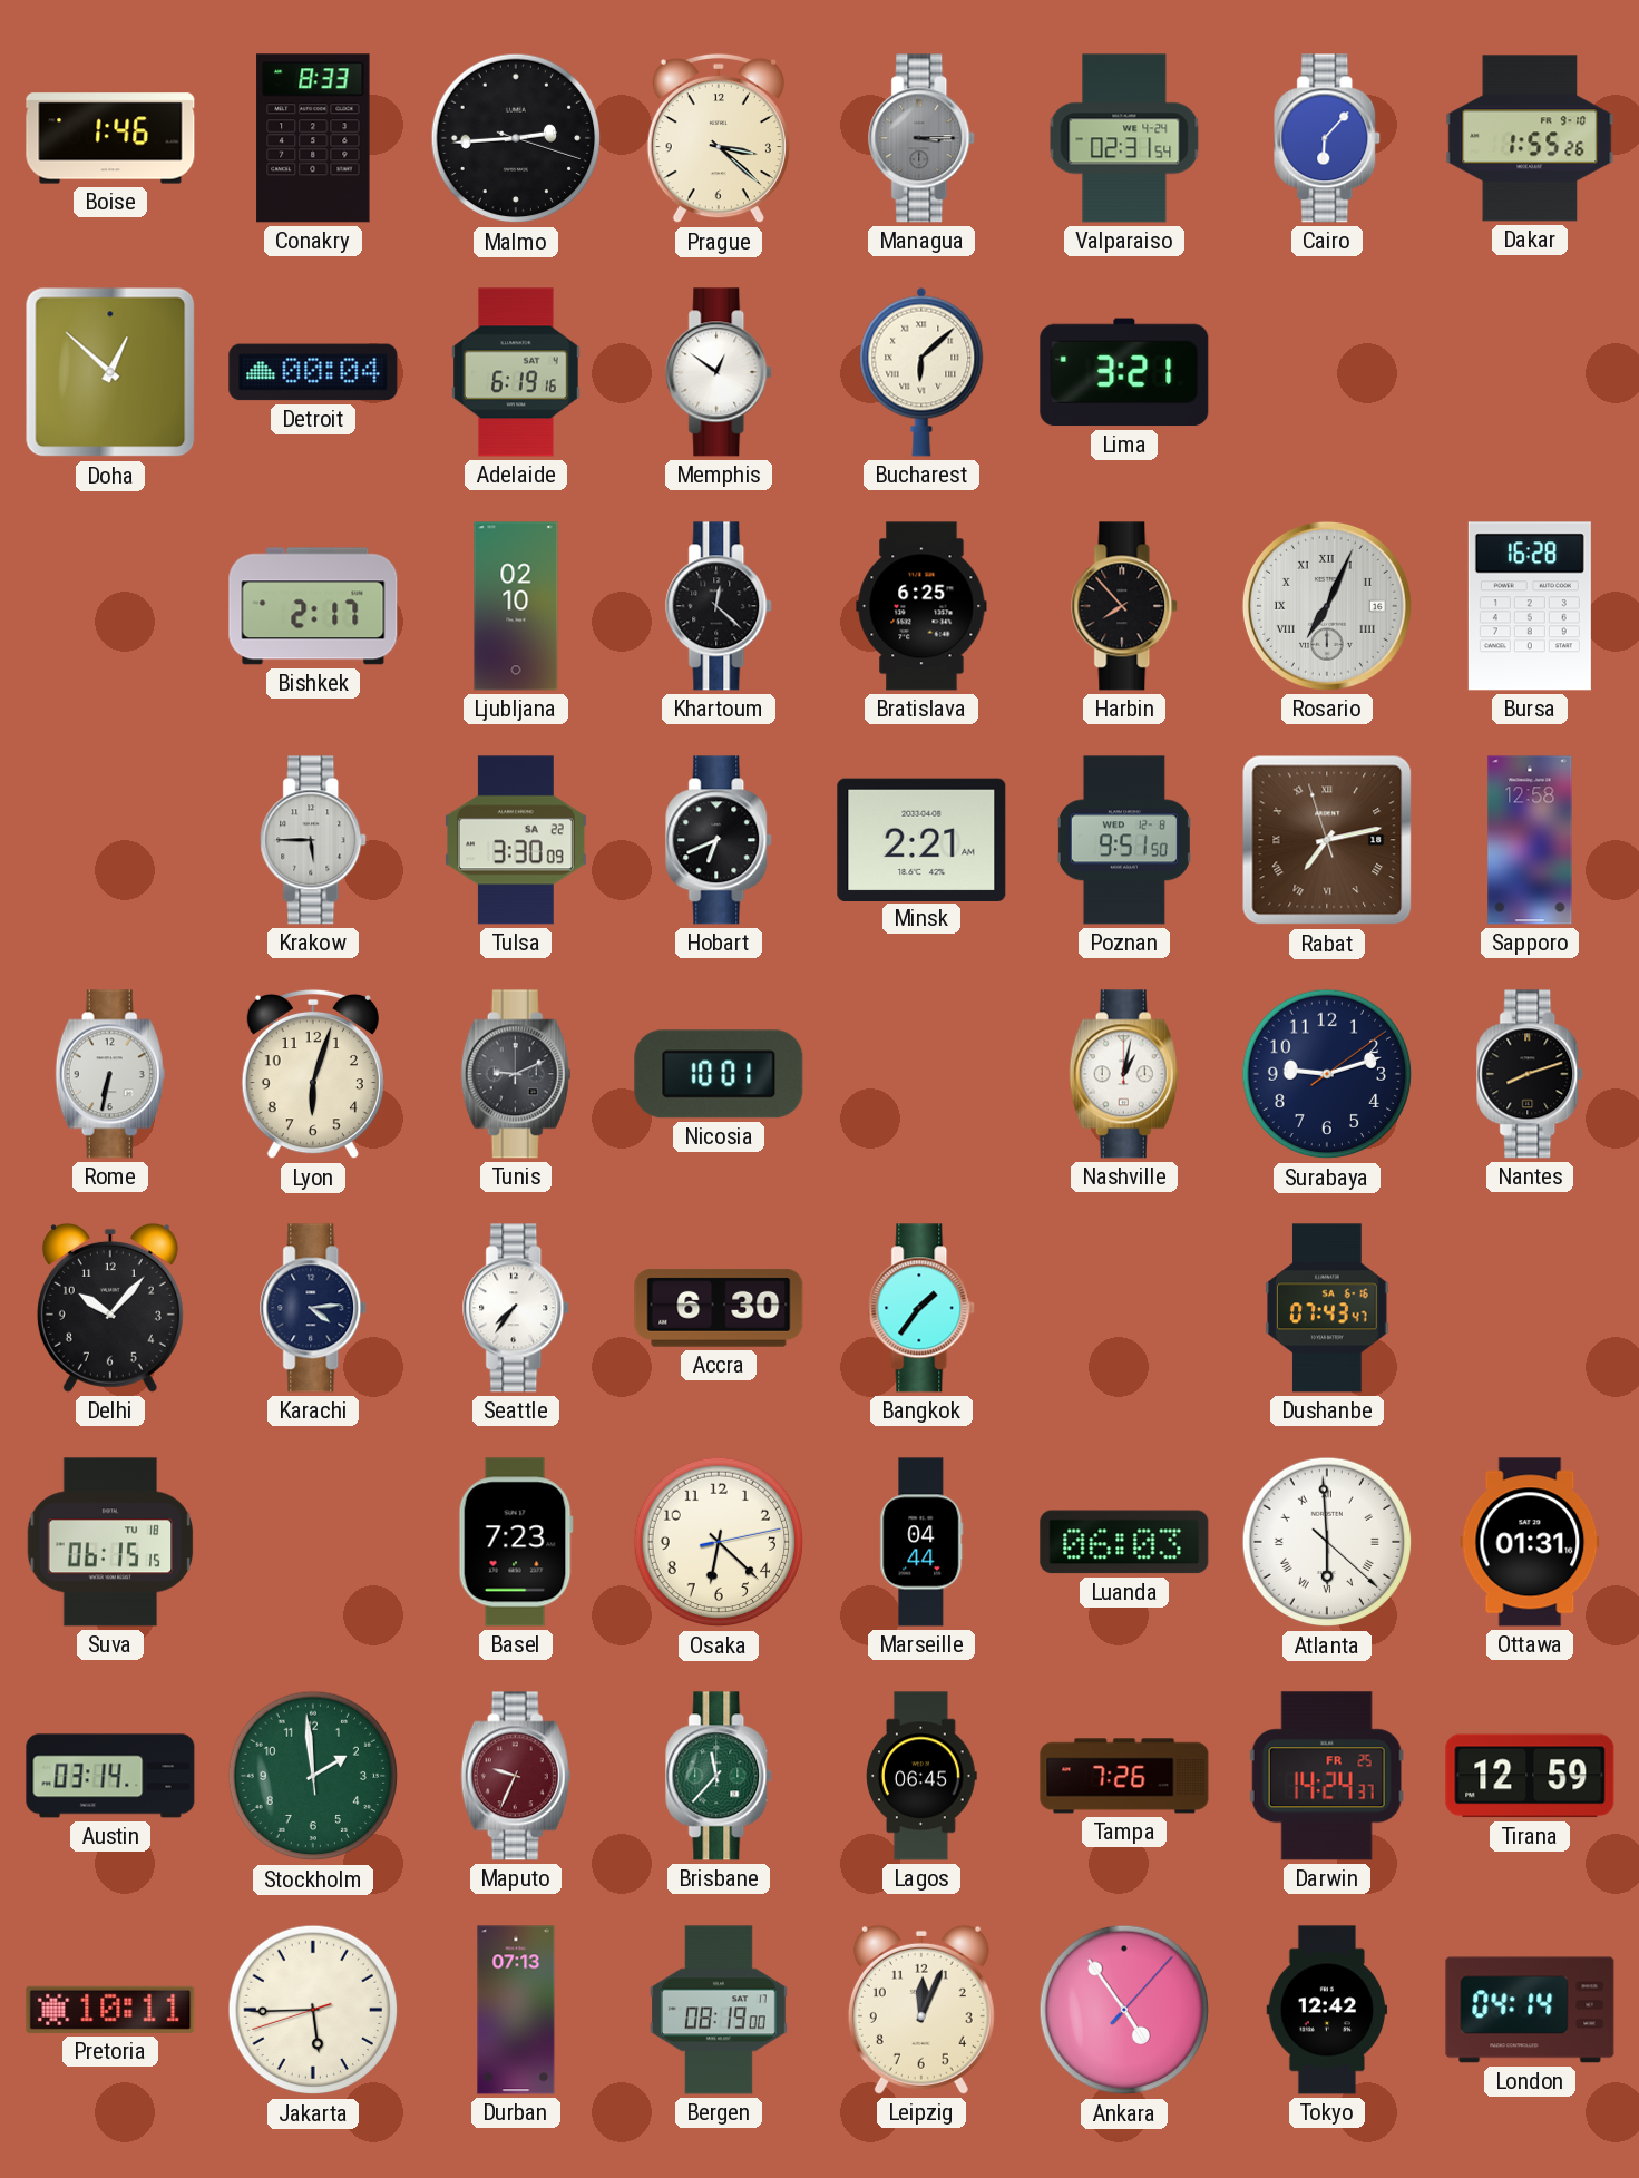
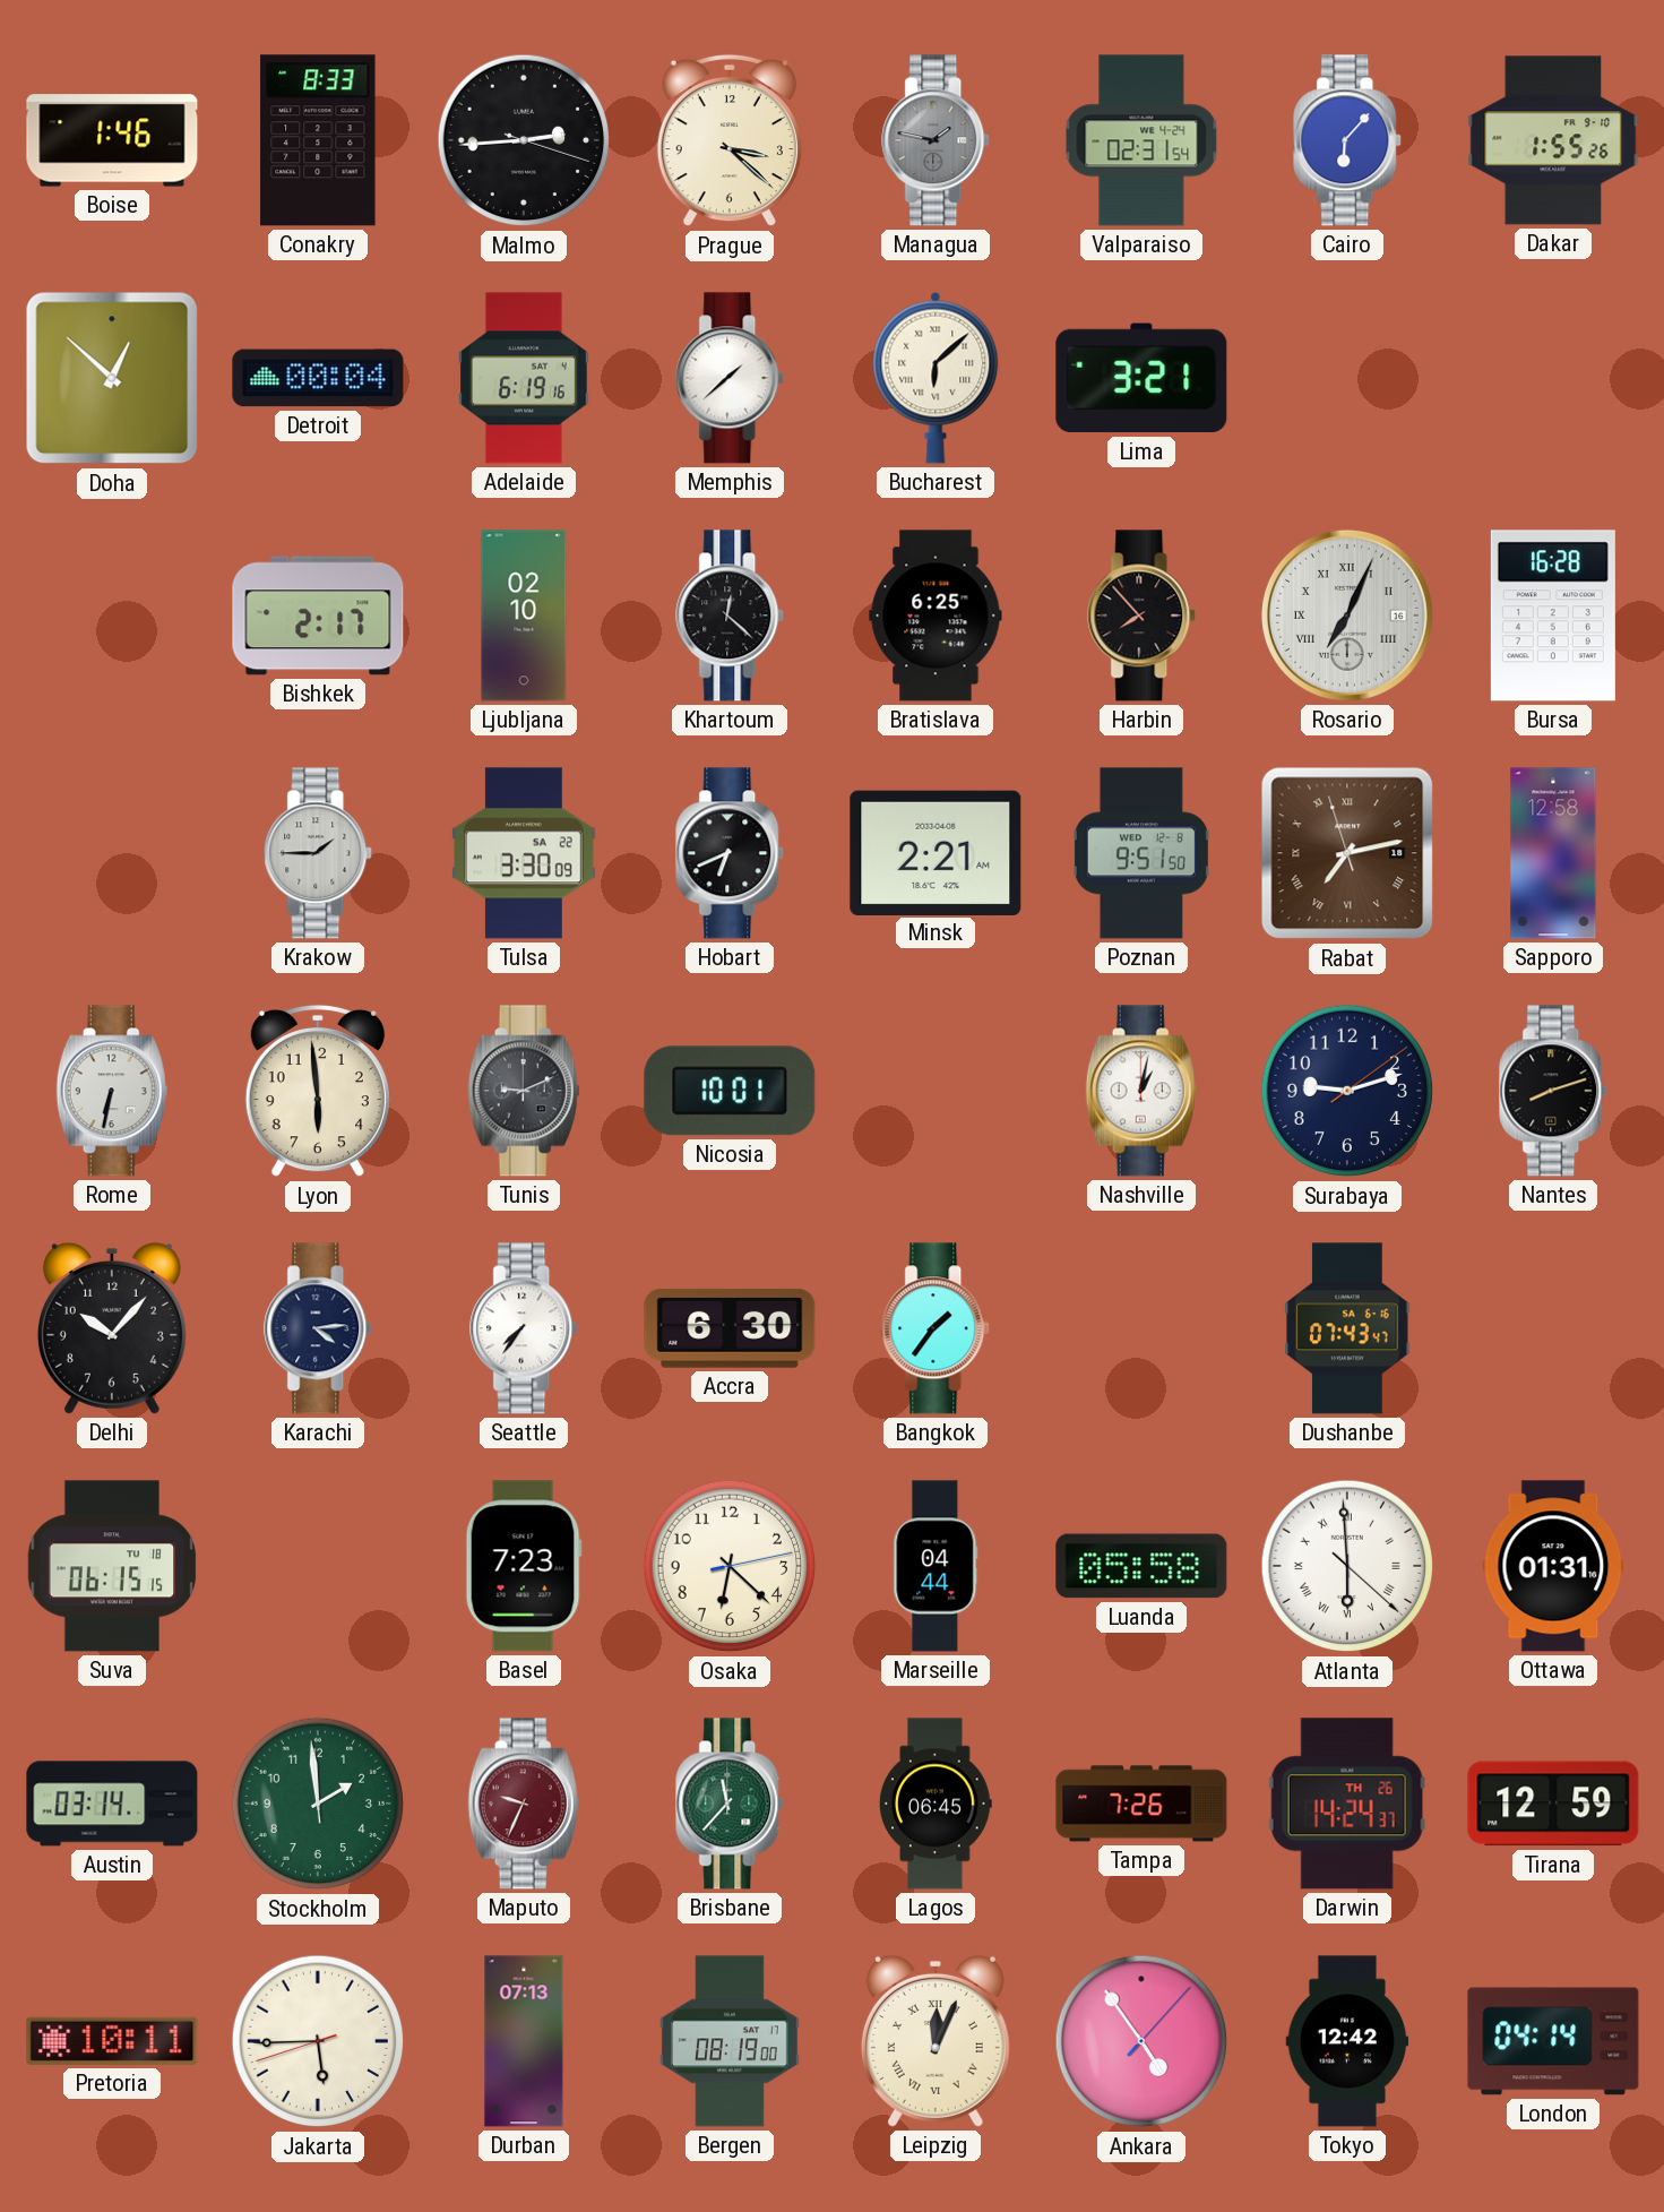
Managua: 3:15 -> 1:47
Memphis: 12:51 -> 1:38
Krakow: 5:45 -> 1:45
Lyon: 6:03 -> 5:59
Luanda: 06:03 -> 05:58
Darwin date: FR 25 -> TH 26
Leipzig numerals: Arabic -> Roman
